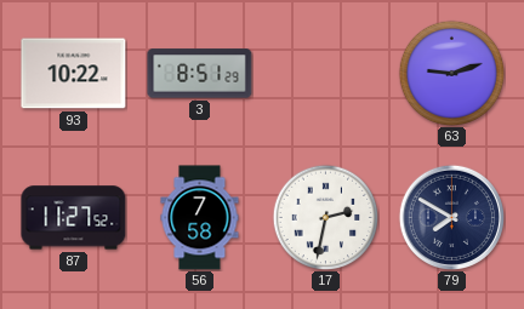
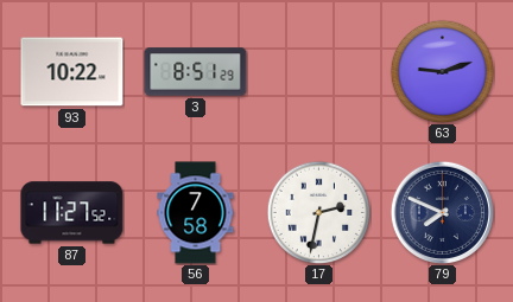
79: 7:50 -> 7:49
